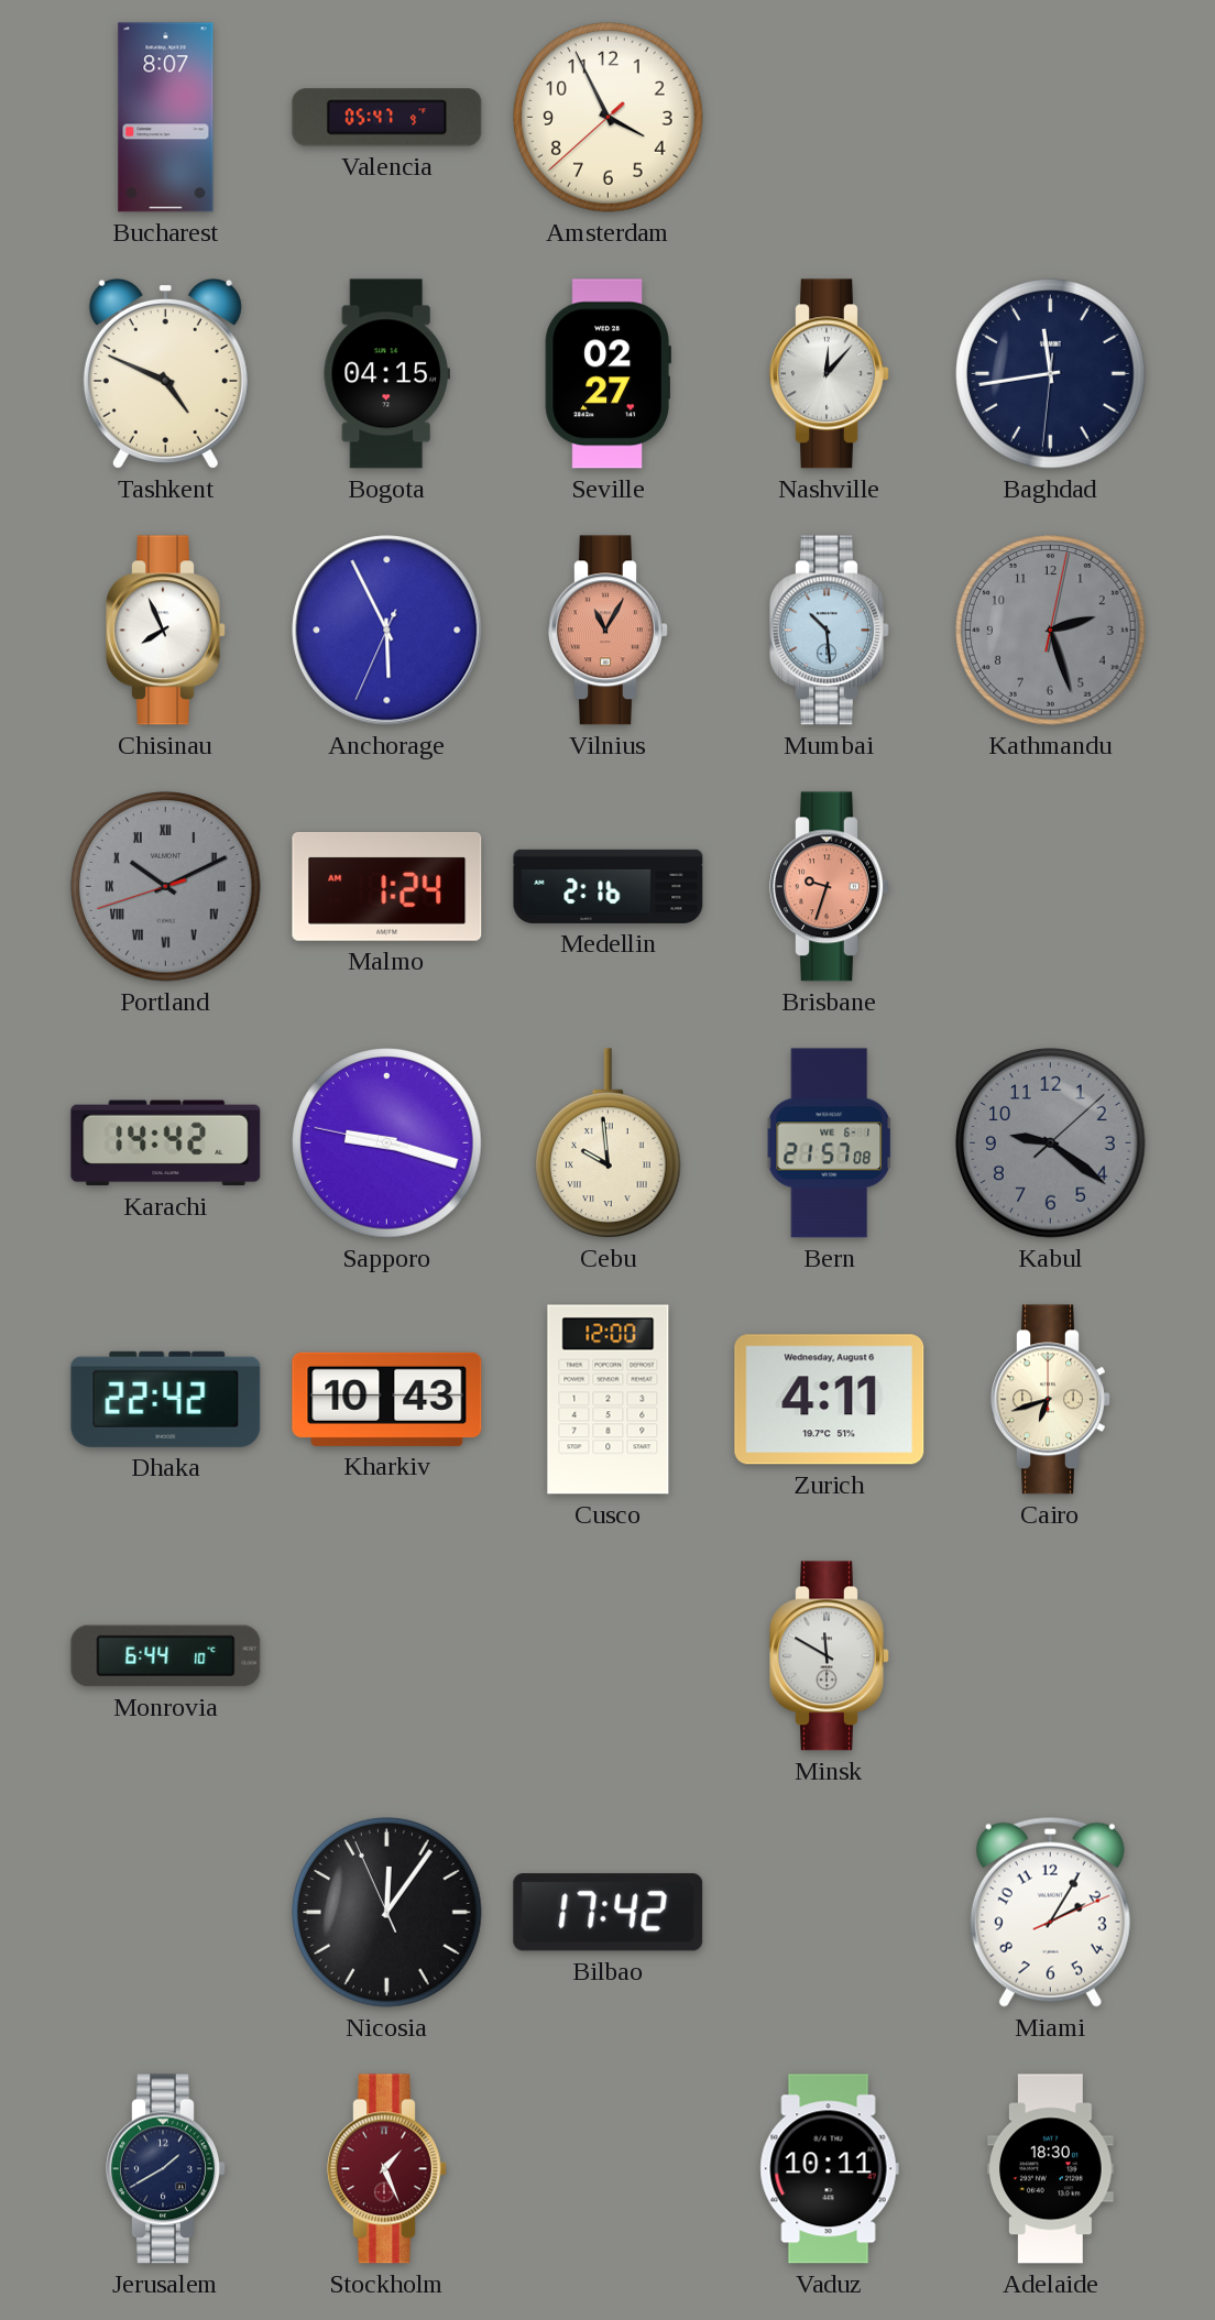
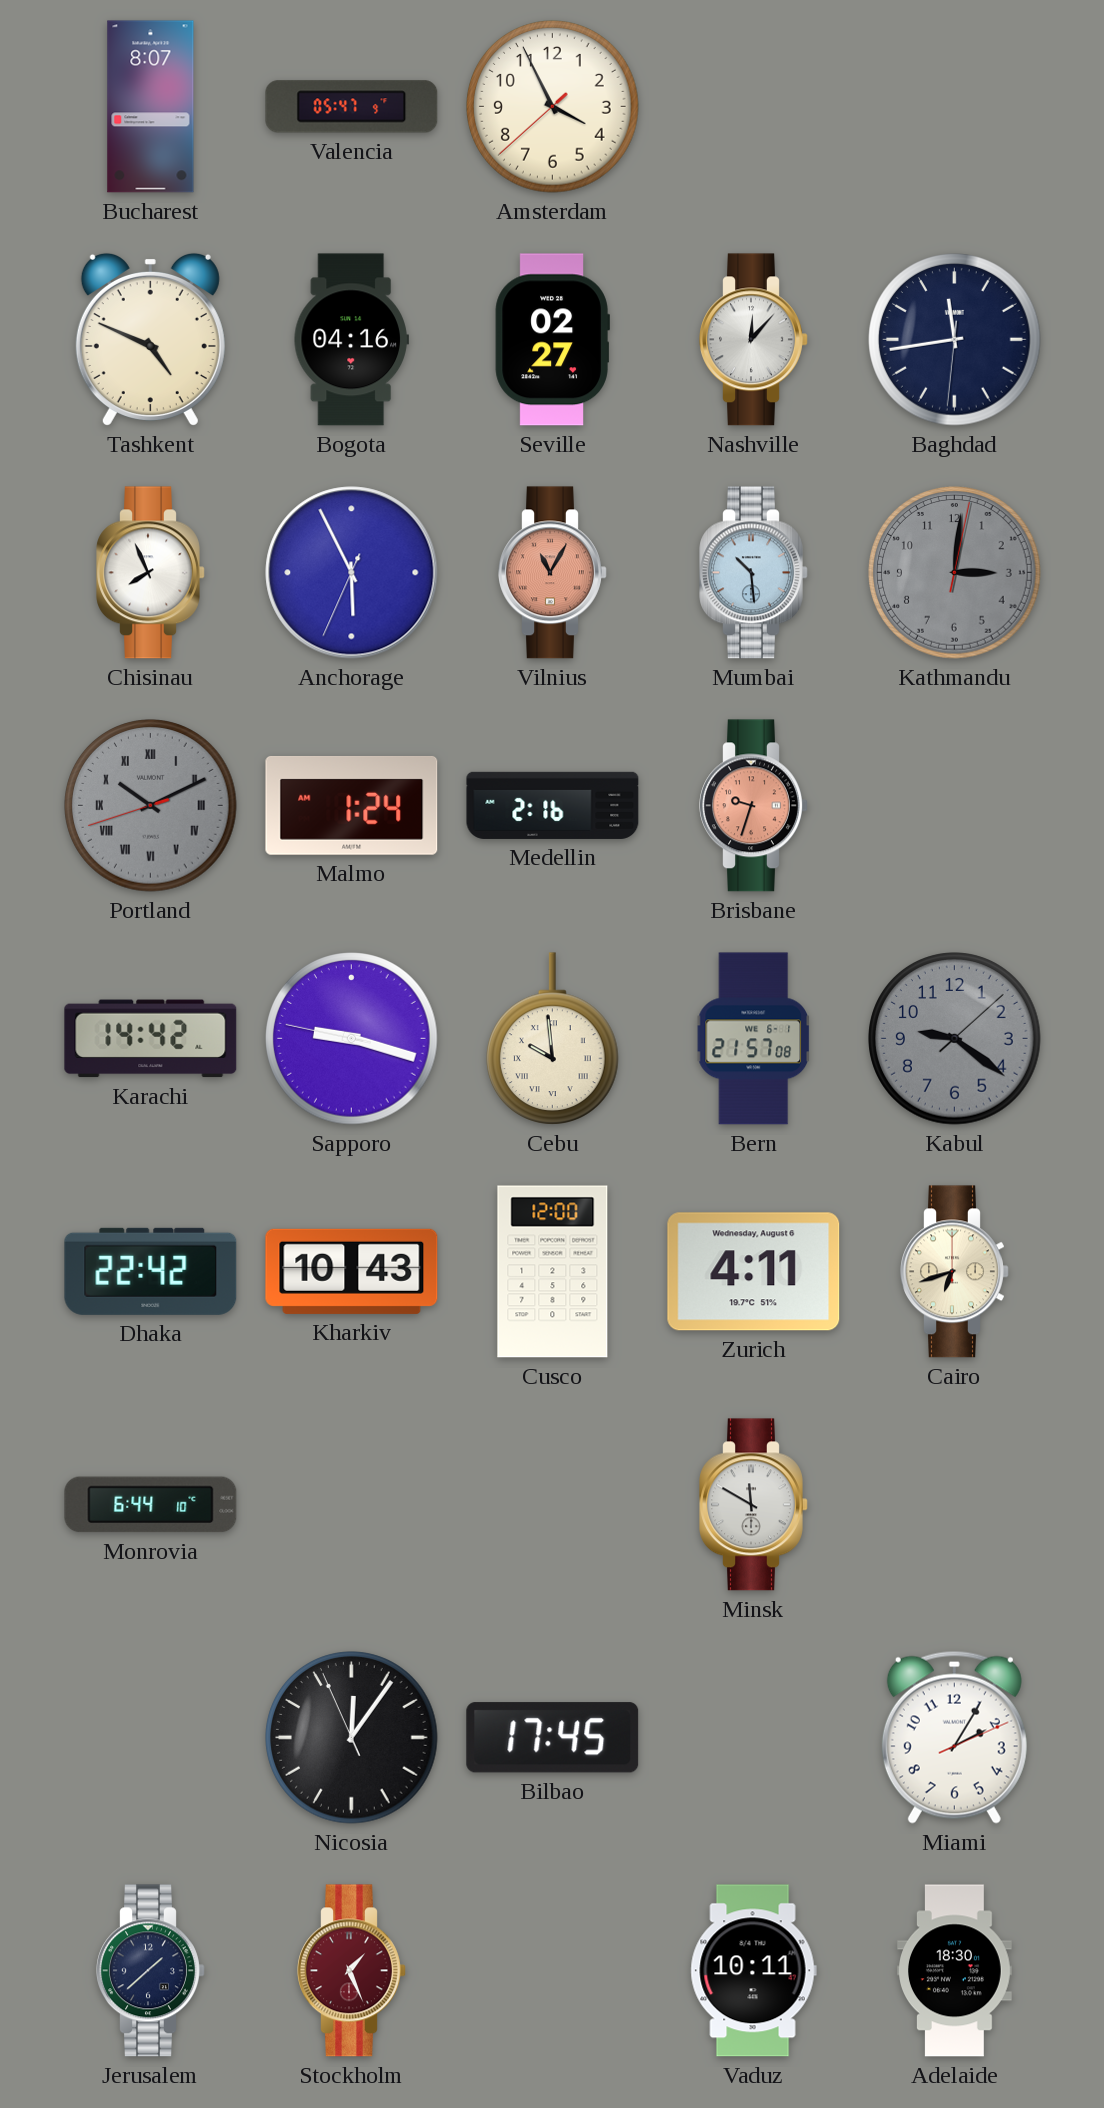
Bogota: 04:15 -> 04:16
Kathmandu: 2:27 -> 3:01
Bilbao: 17:42 -> 17:45
Jerusalem: 1:40 -> 1:38
